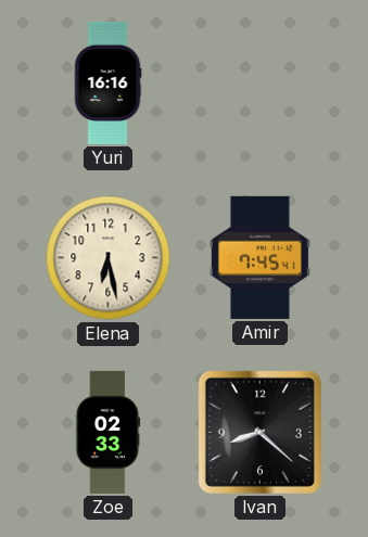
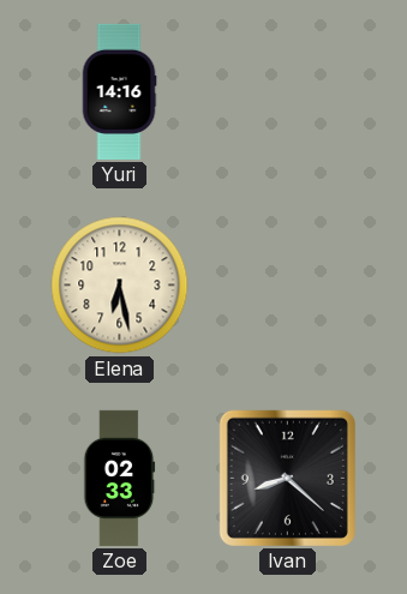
Yuri: 16:16 -> 14:16
Amir: 7:45 -> none
